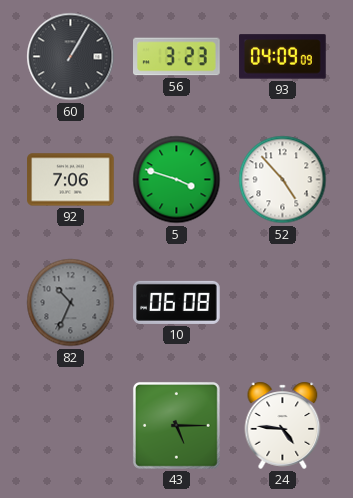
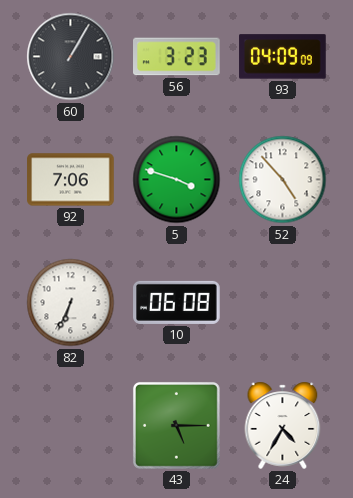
82: 10:34 -> 6:34
82 dial: grey -> white
24: 4:46 -> 4:35
